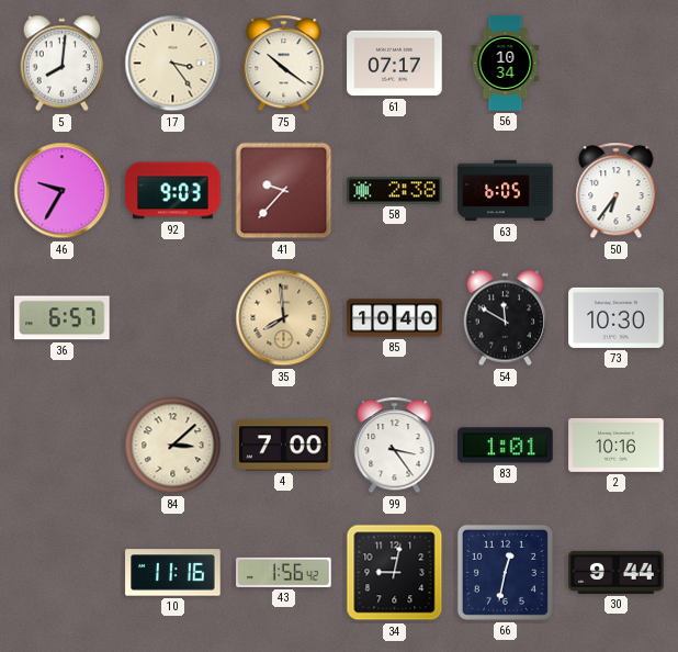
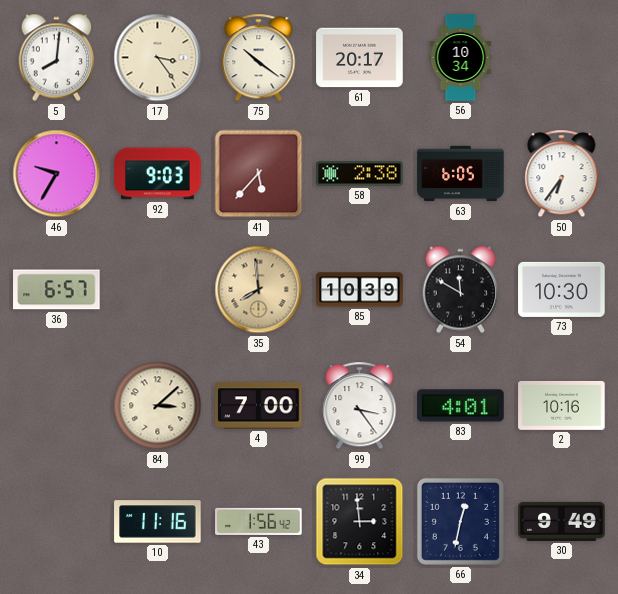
61: 07:17 -> 20:17
41: 9:37 -> 5:37
85: 10:40 -> 10:39
83: 1:01 -> 4:01
34: 9:02 -> 2:59
30: 9:44 -> 9:49
